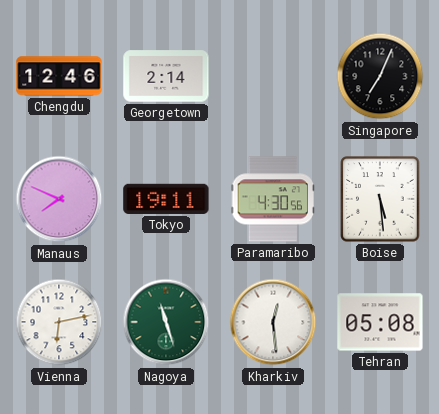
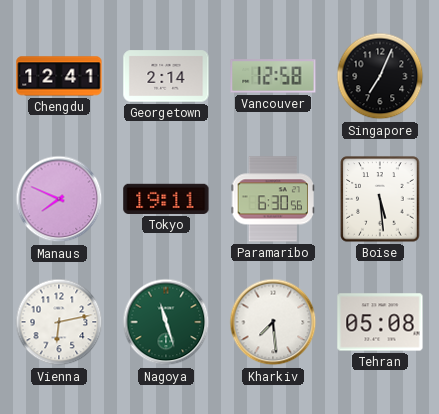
Chengdu: 12:46 -> 12:41
Vancouver: none -> 12:58
Paramaribo: 4:30 -> 6:30
Kharkiv: 12:29 -> 7:29
